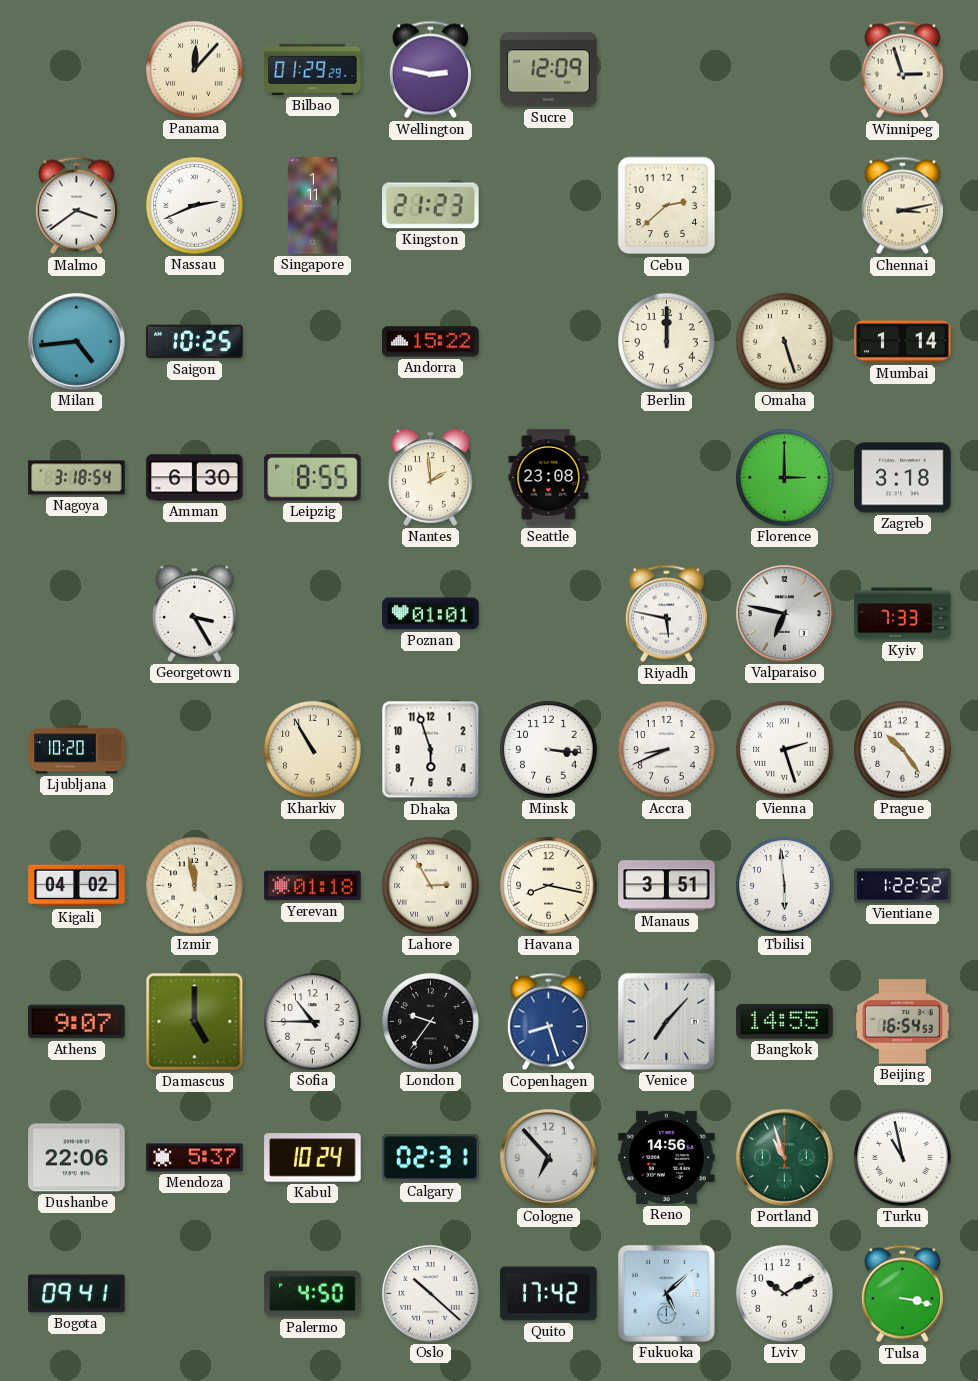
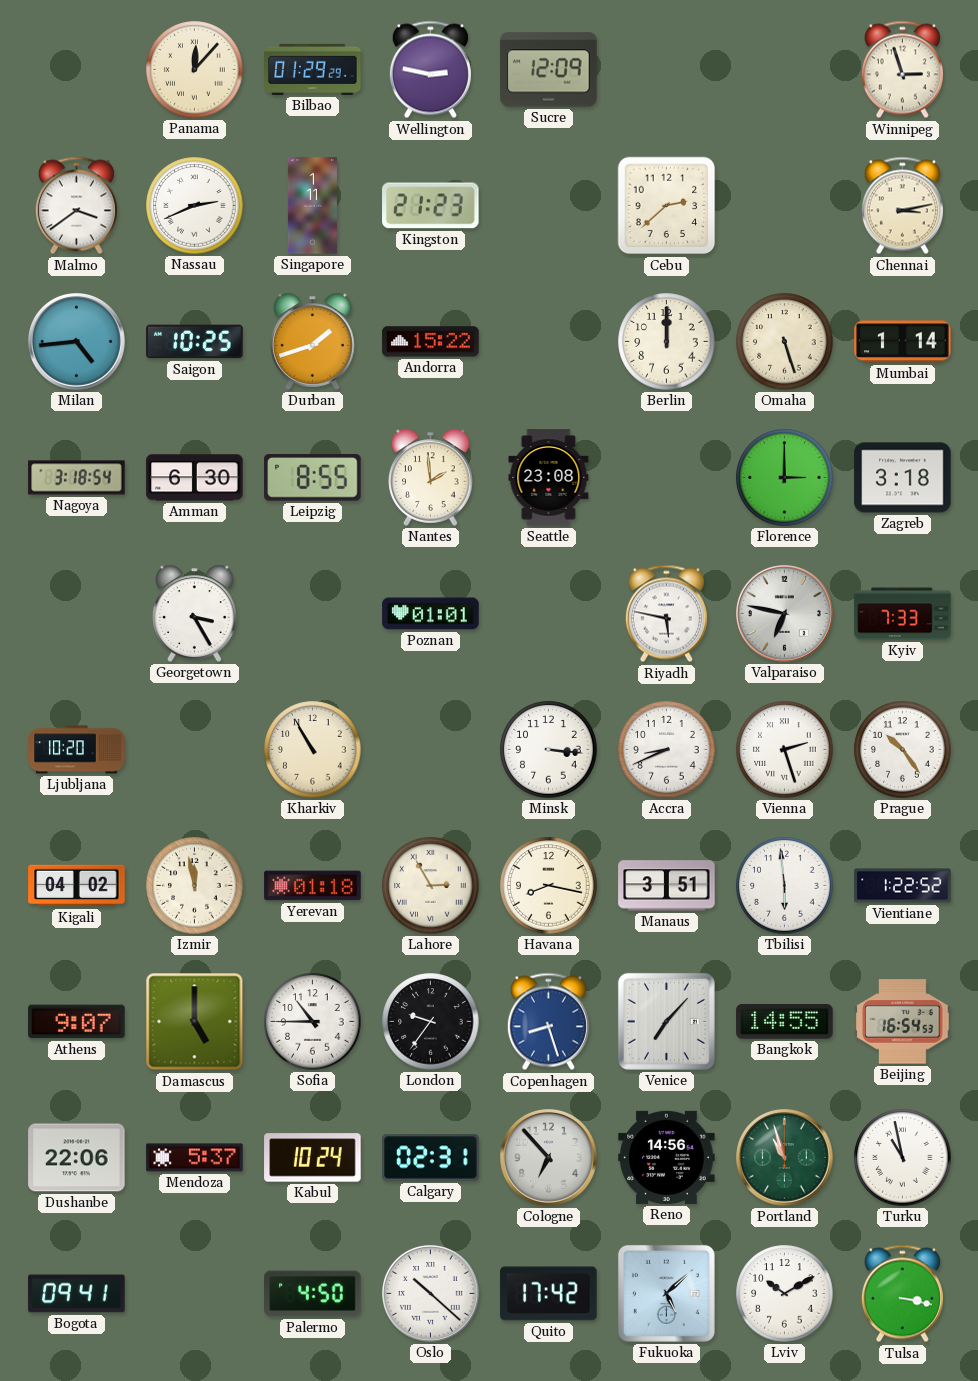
Durban: none -> 1:42
Dhaka: 5:57 -> none
